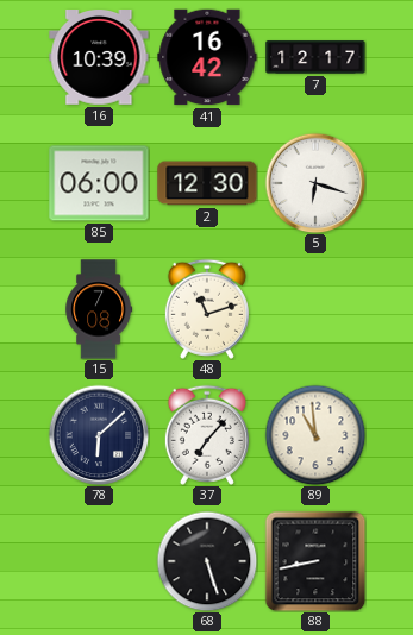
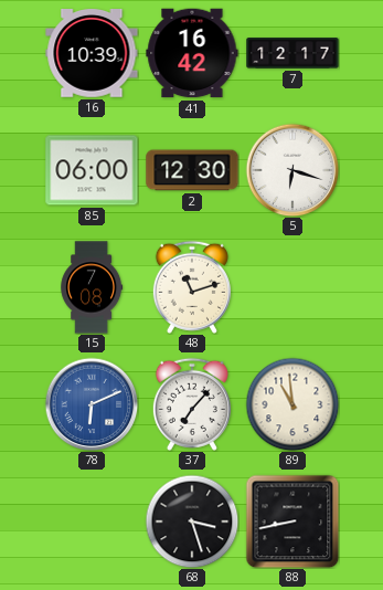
78: 6:08 -> 6:11
78 dial: navy -> blue
68: 5:27 -> 3:27
